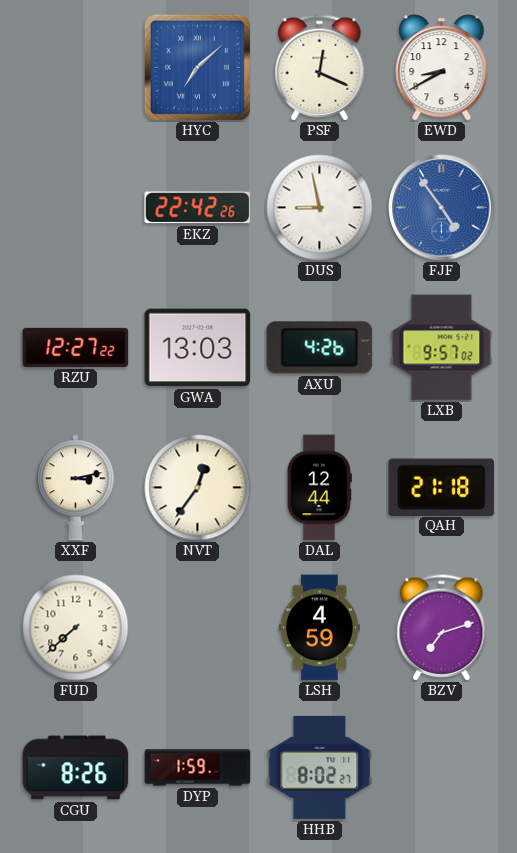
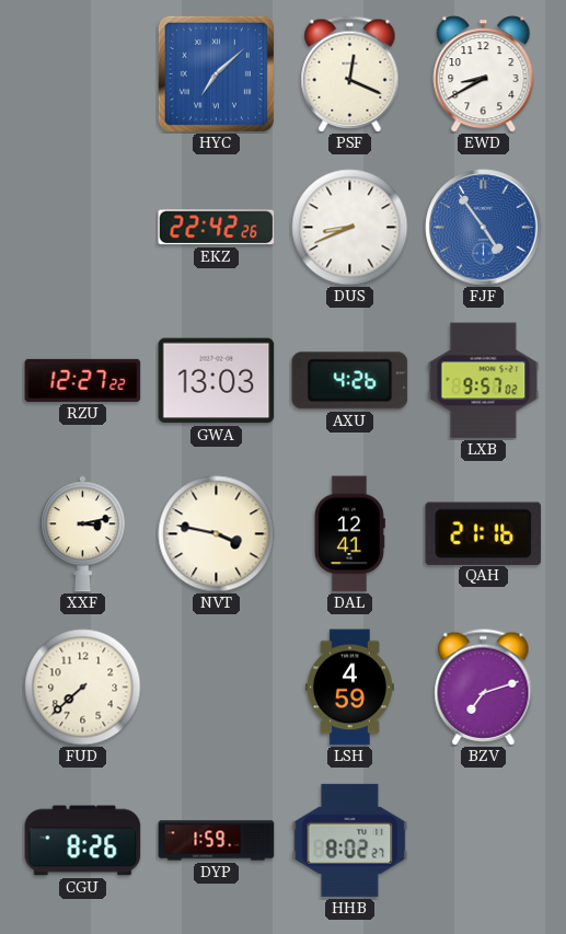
DUS: 8:58 -> 8:41
NVT: 12:36 -> 3:47
DAL: 12:44 -> 12:41
QAH: 21:18 -> 21:16
